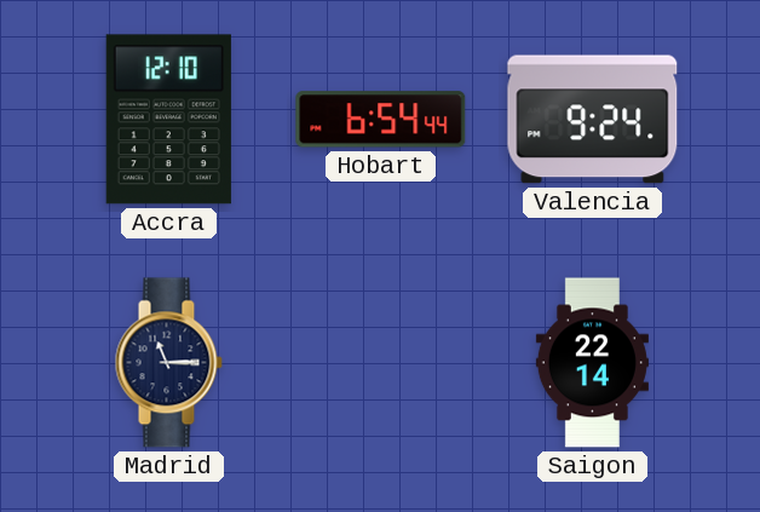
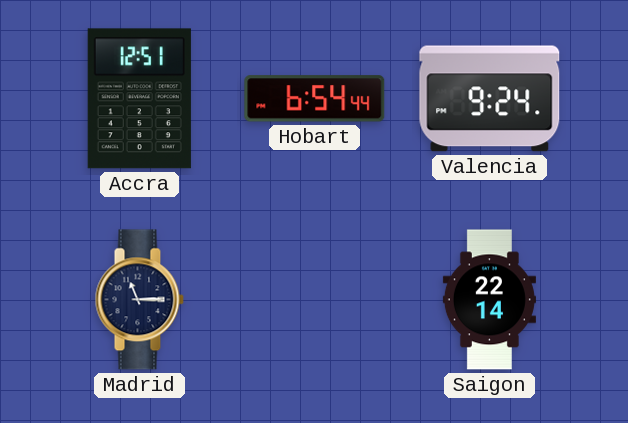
Accra: 12:10 -> 12:51
